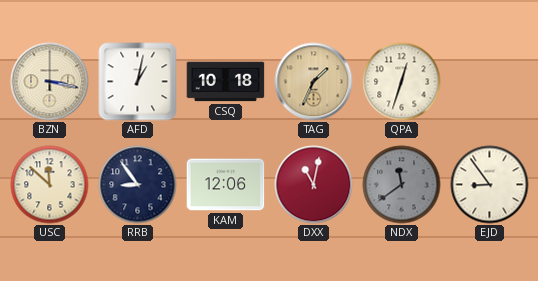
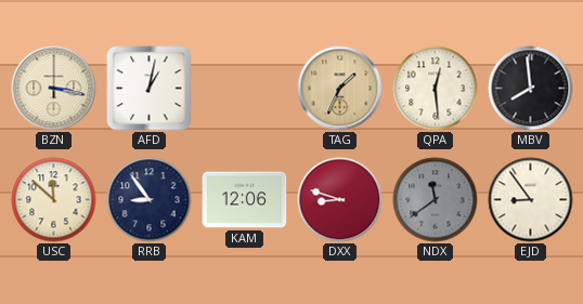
CSQ: 10:18 -> none
QPA: 12:33 -> 12:29
MBV: none -> 7:59
DXX: 11:02 -> 8:48
